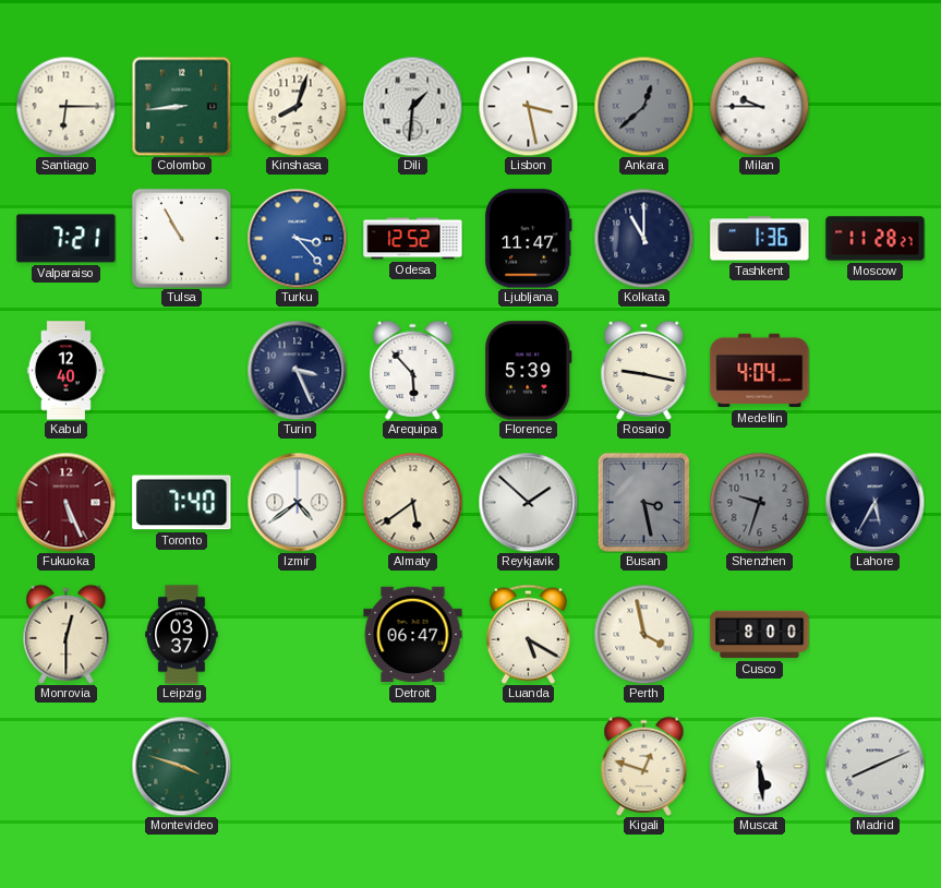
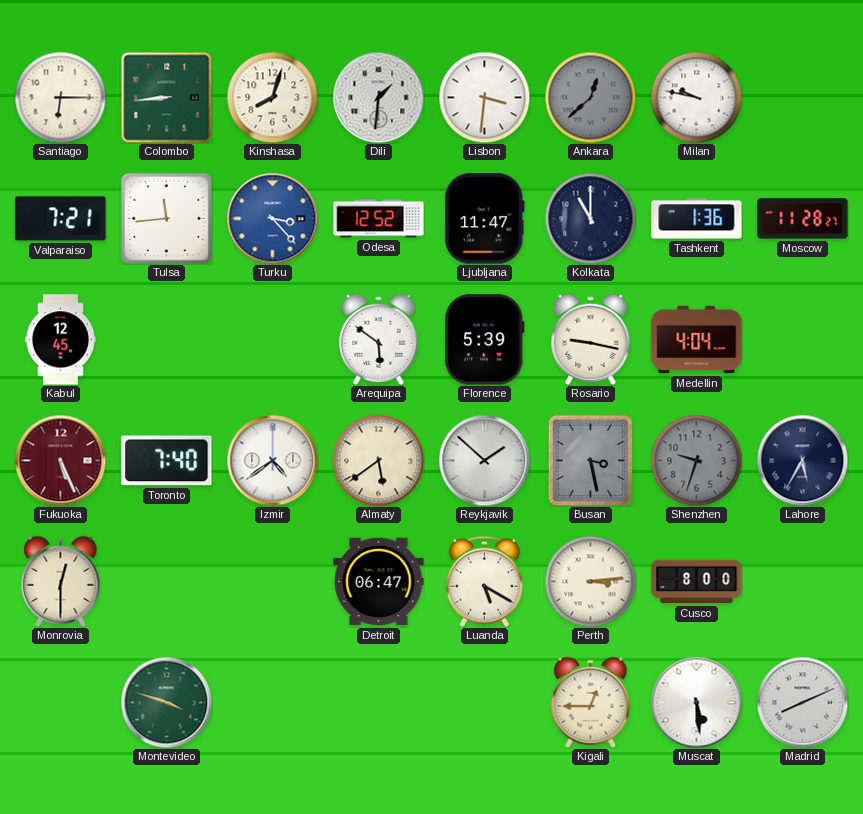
Lisbon: 3:28 -> 3:31
Milan: 9:45 -> 9:47
Tulsa: 10:55 -> 11:44
Kabul: 12:40 -> 12:45
Turin: 3:26 -> none
Arequipa: 5:53 -> 5:51
Leipzig: 03:37 -> none
Perth: 3:58 -> 3:14
Kigali: 12:48 -> 12:45
